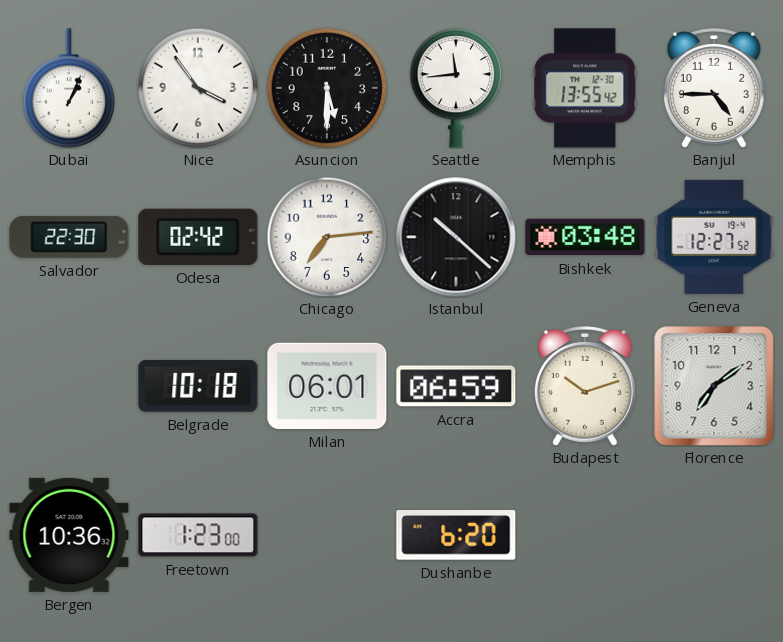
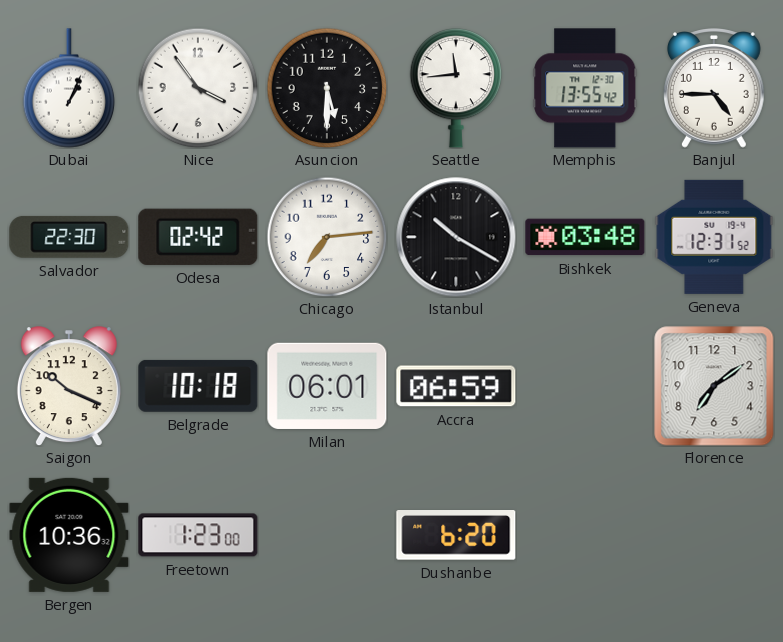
Istanbul: 10:22 -> 10:20
Geneva: 12:27 -> 12:31
Saigon: none -> 10:19
Budapest: 10:12 -> none
